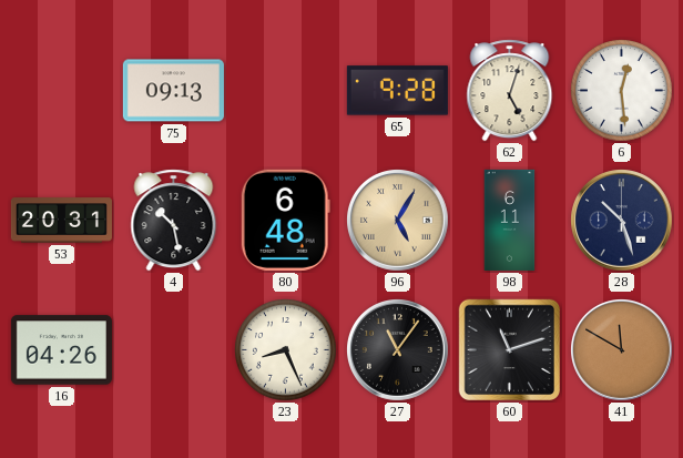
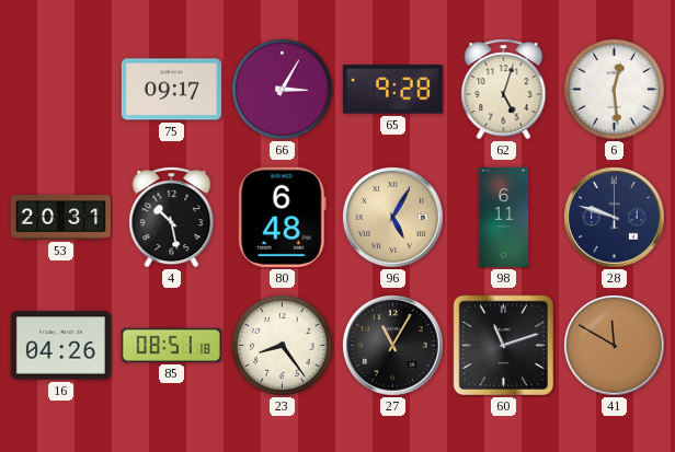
75: 09:13 -> 09:17
66: none -> 3:05
28: 10:27 -> 9:48
85: none -> 08:51
23: 8:26 -> 8:24
27: 11:06 -> 11:05
